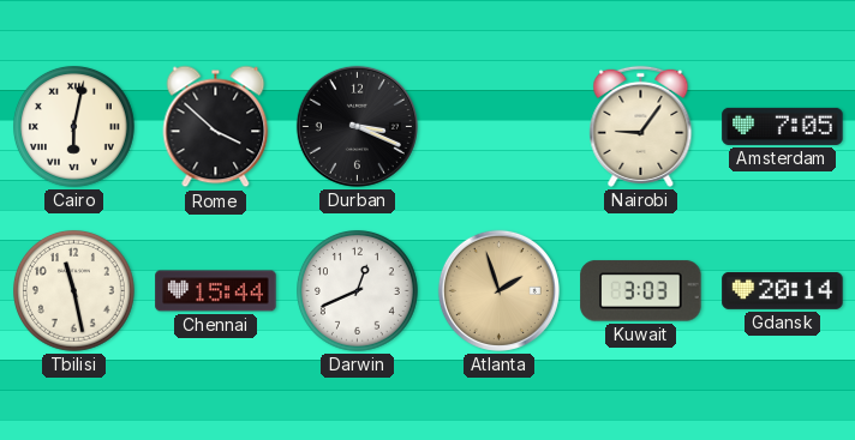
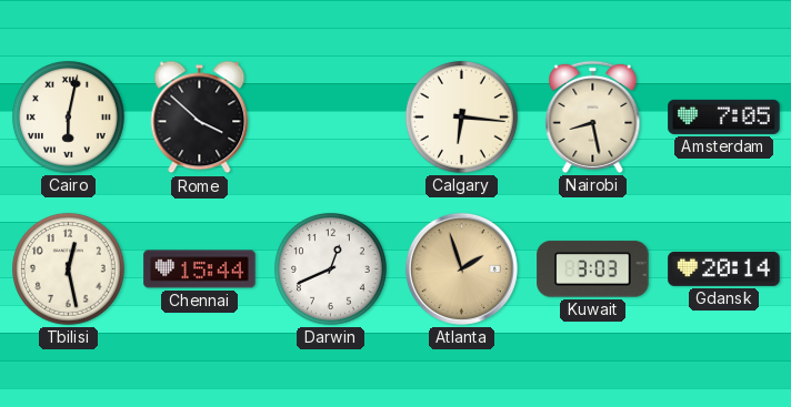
Durban: 3:19 -> none
Calgary: none -> 6:16
Nairobi: 9:06 -> 8:28
Tbilisi: 11:28 -> 12:28
